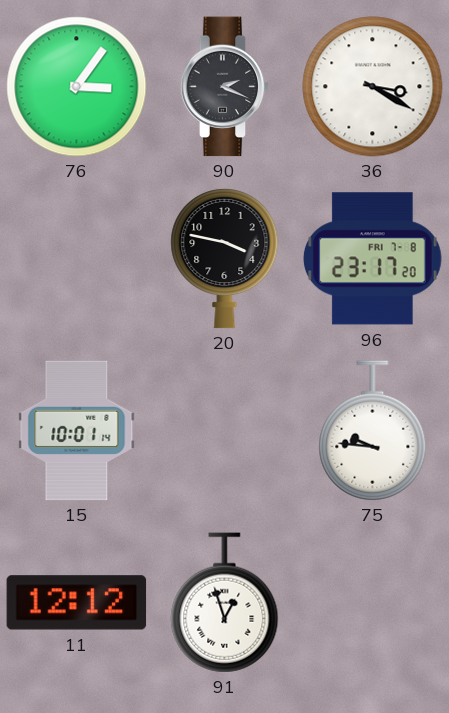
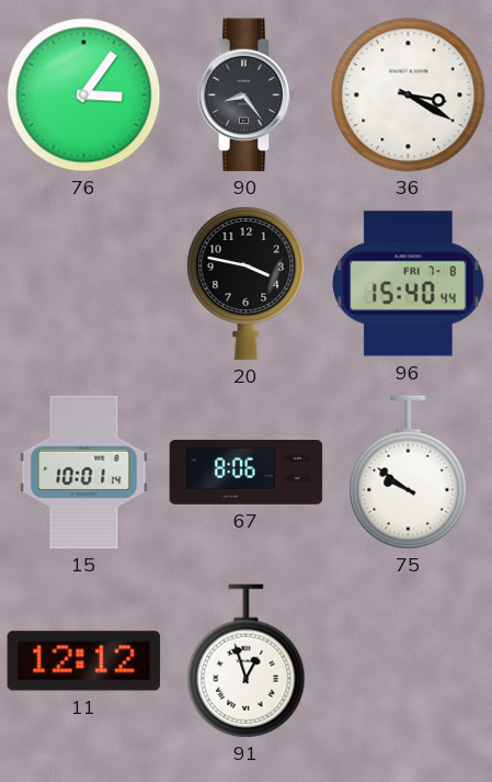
90: 2:19 -> 8:24
96: 23:17 -> 15:40
67: none -> 8:06
75: 9:46 -> 9:51
